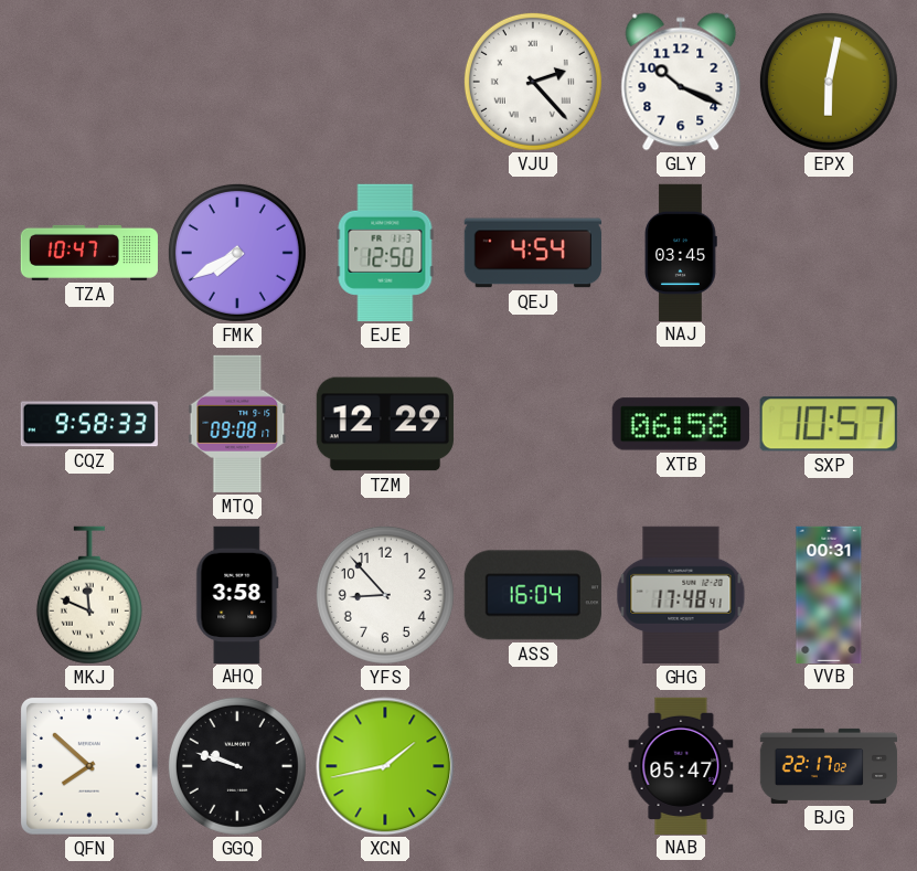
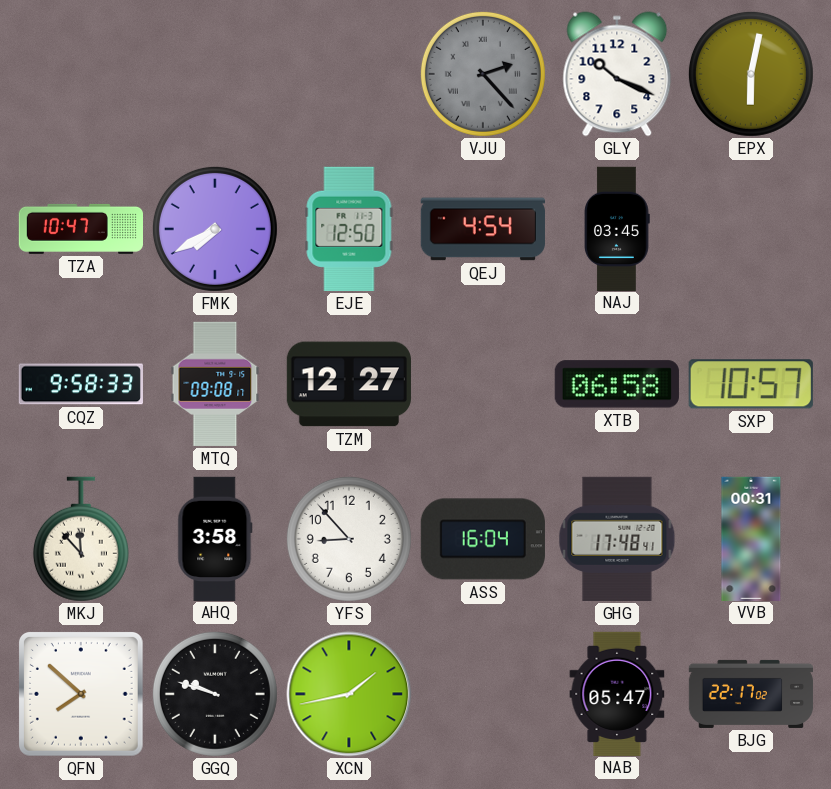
VJU dial: white -> grey
TZM: 12:29 -> 12:27
MKJ: 11:49 -> 11:53
